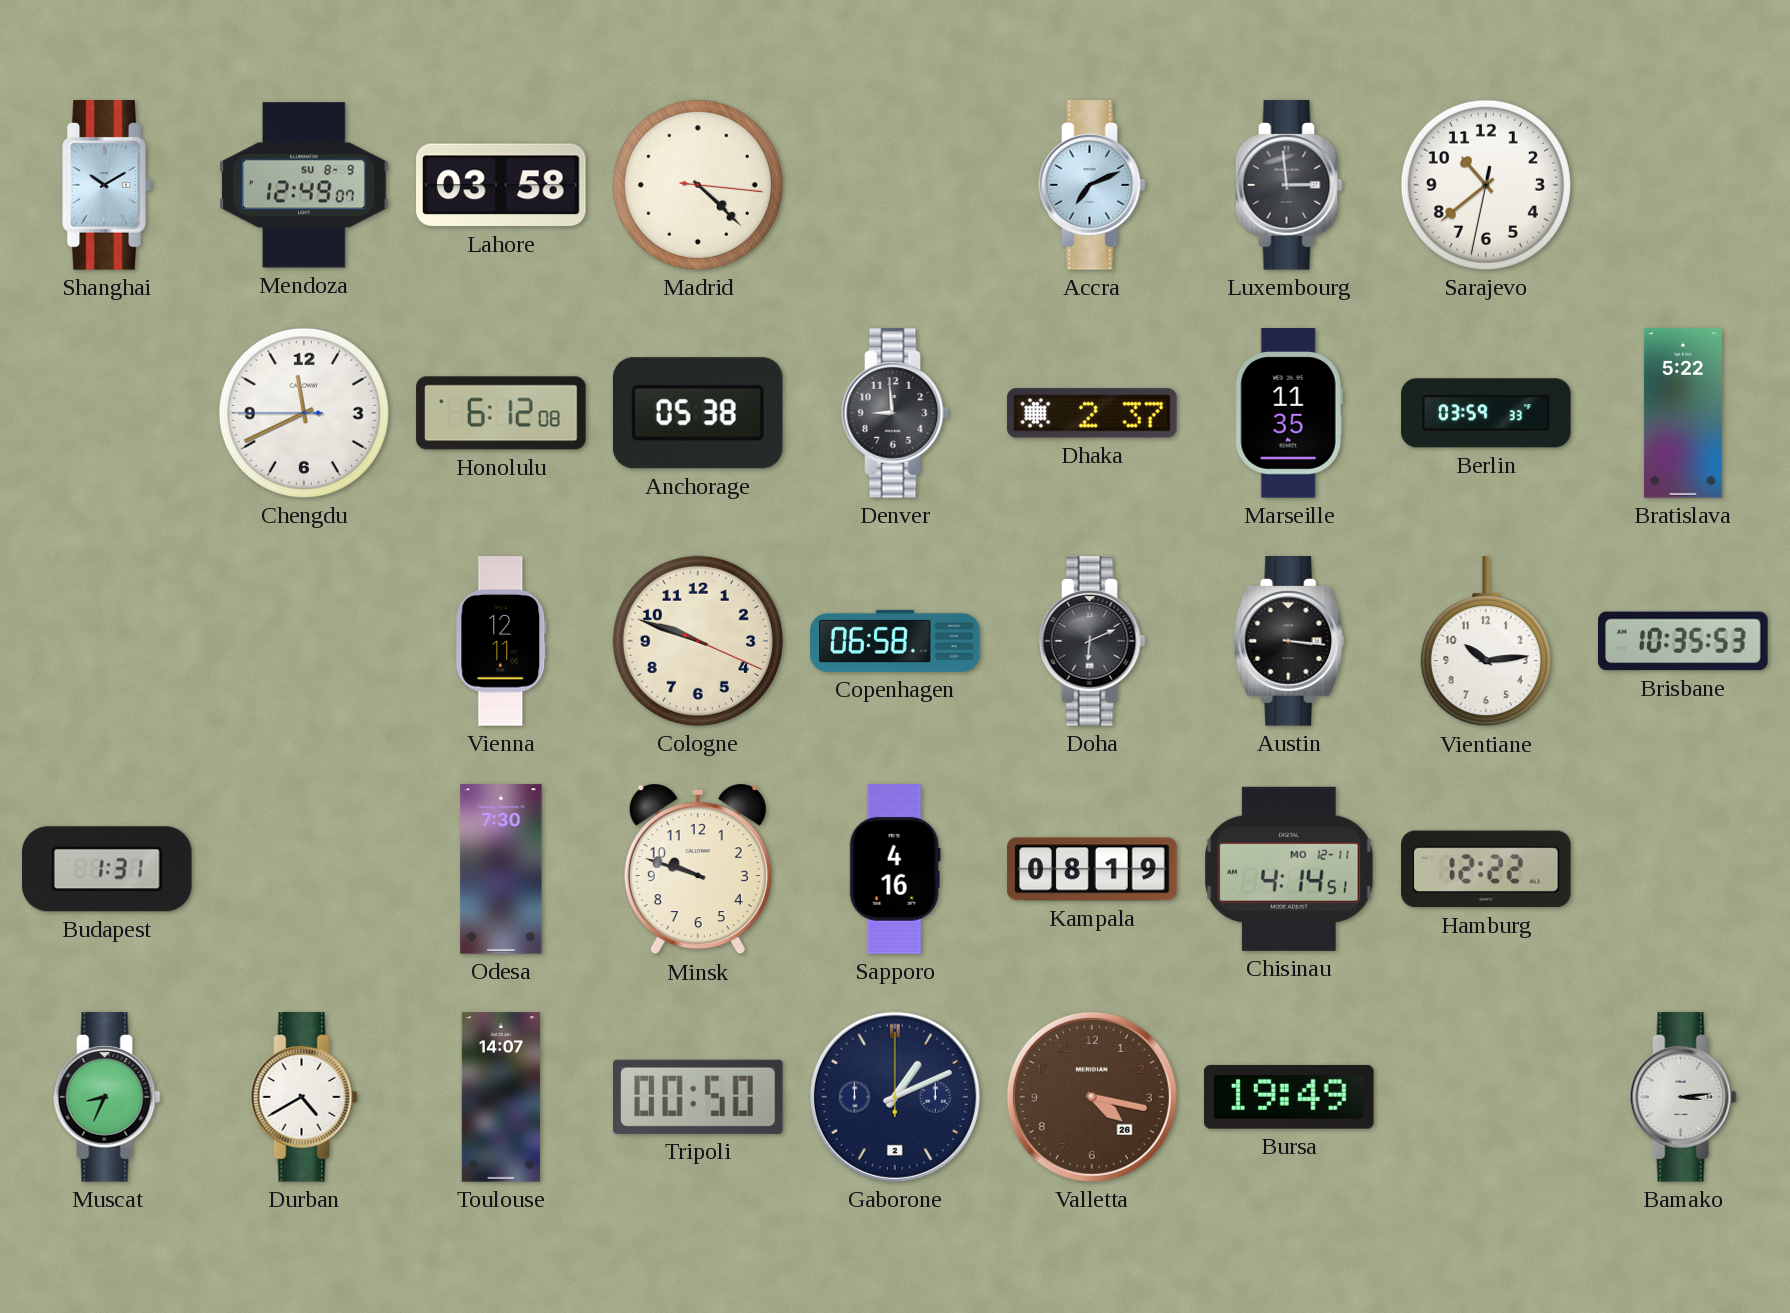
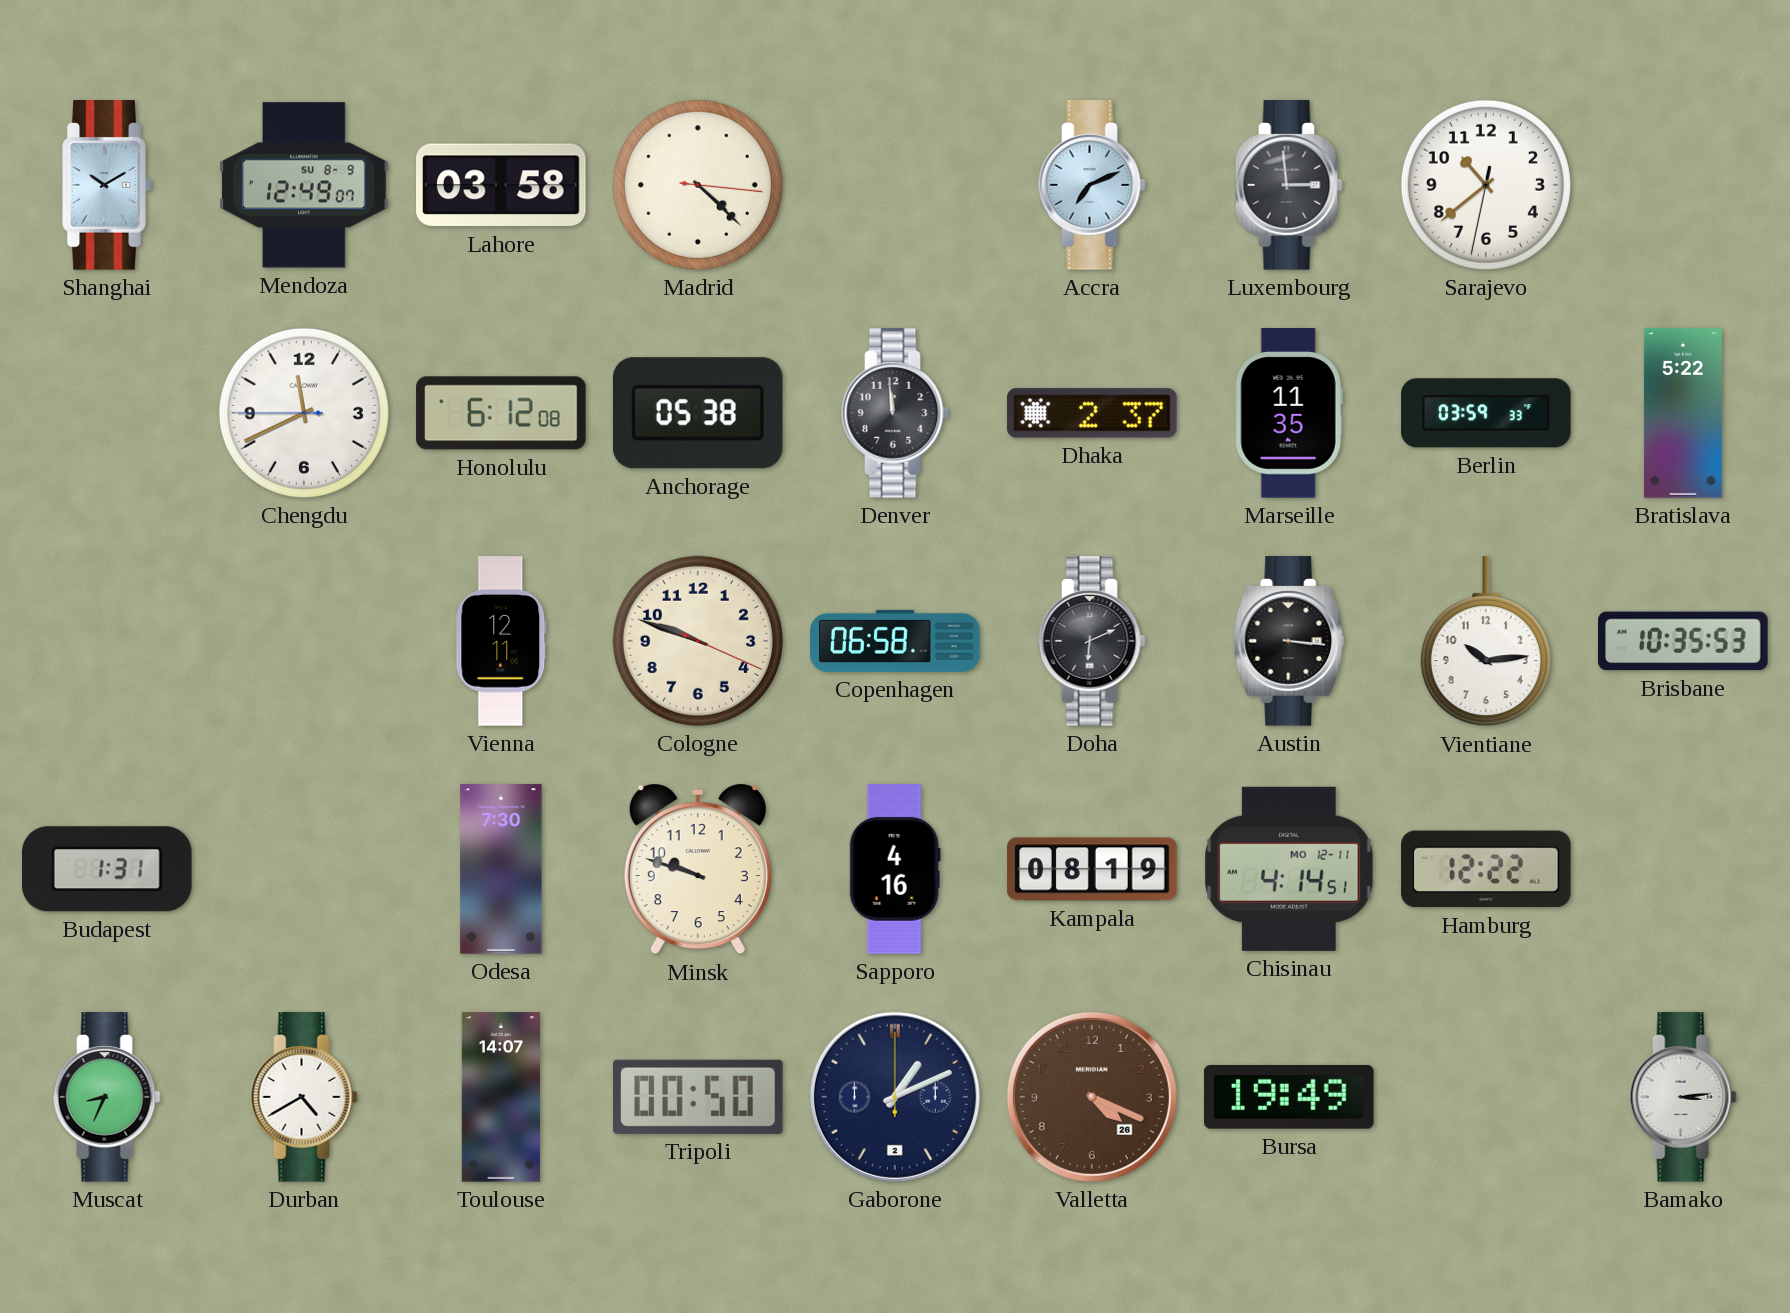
Denver: 8:59 -> 11:59
Valletta: 4:17 -> 4:19
